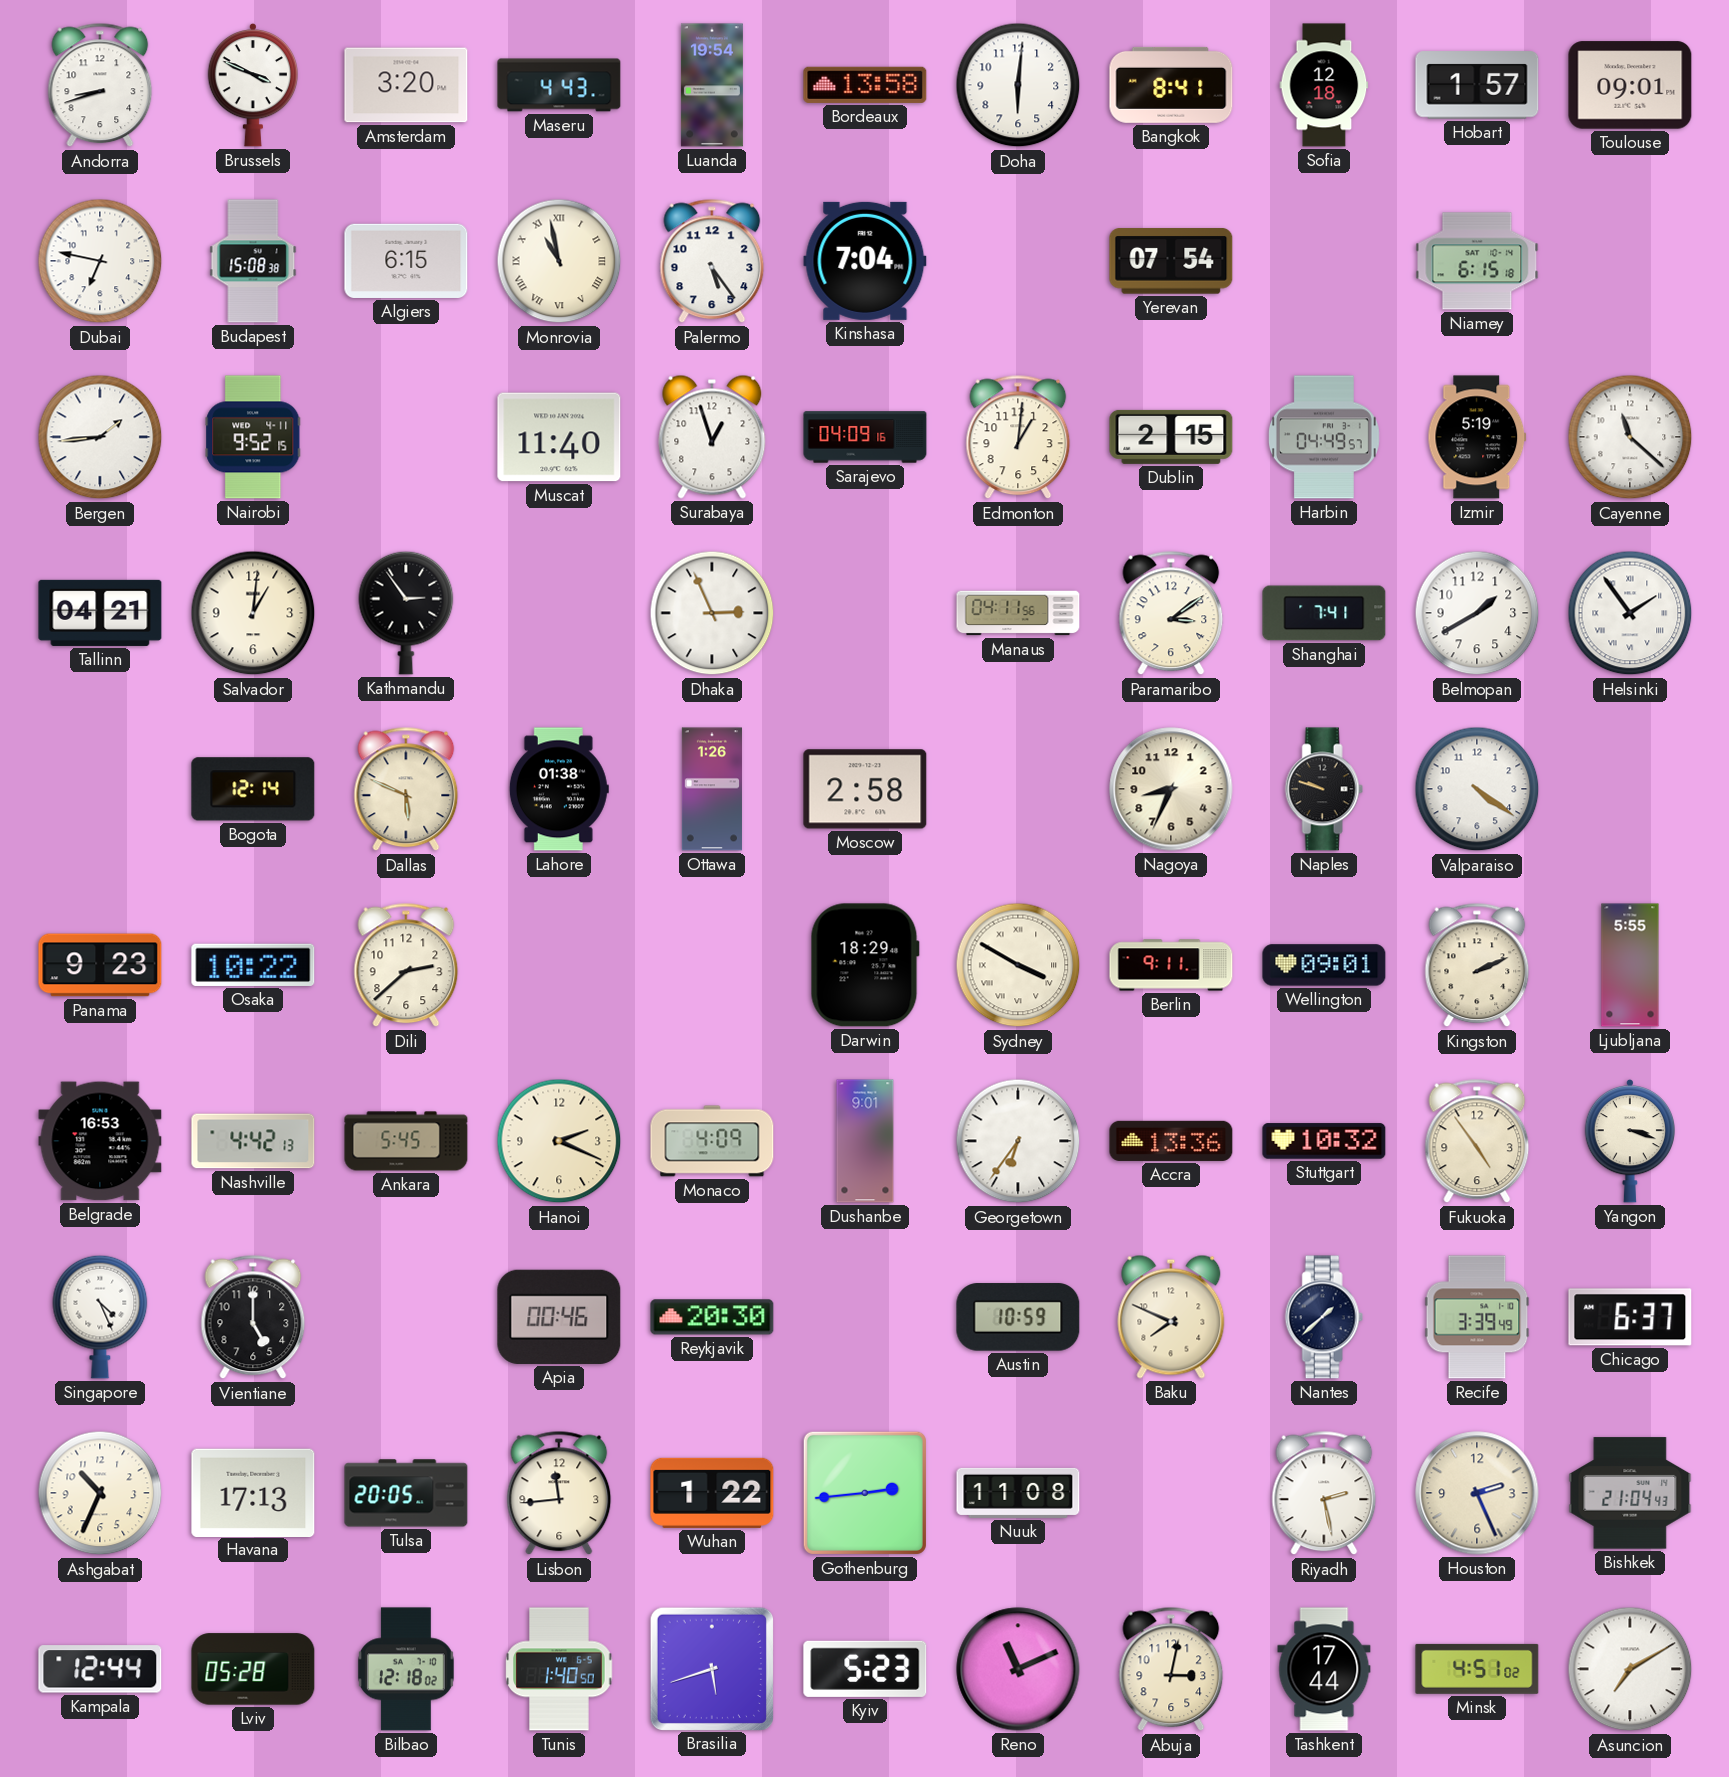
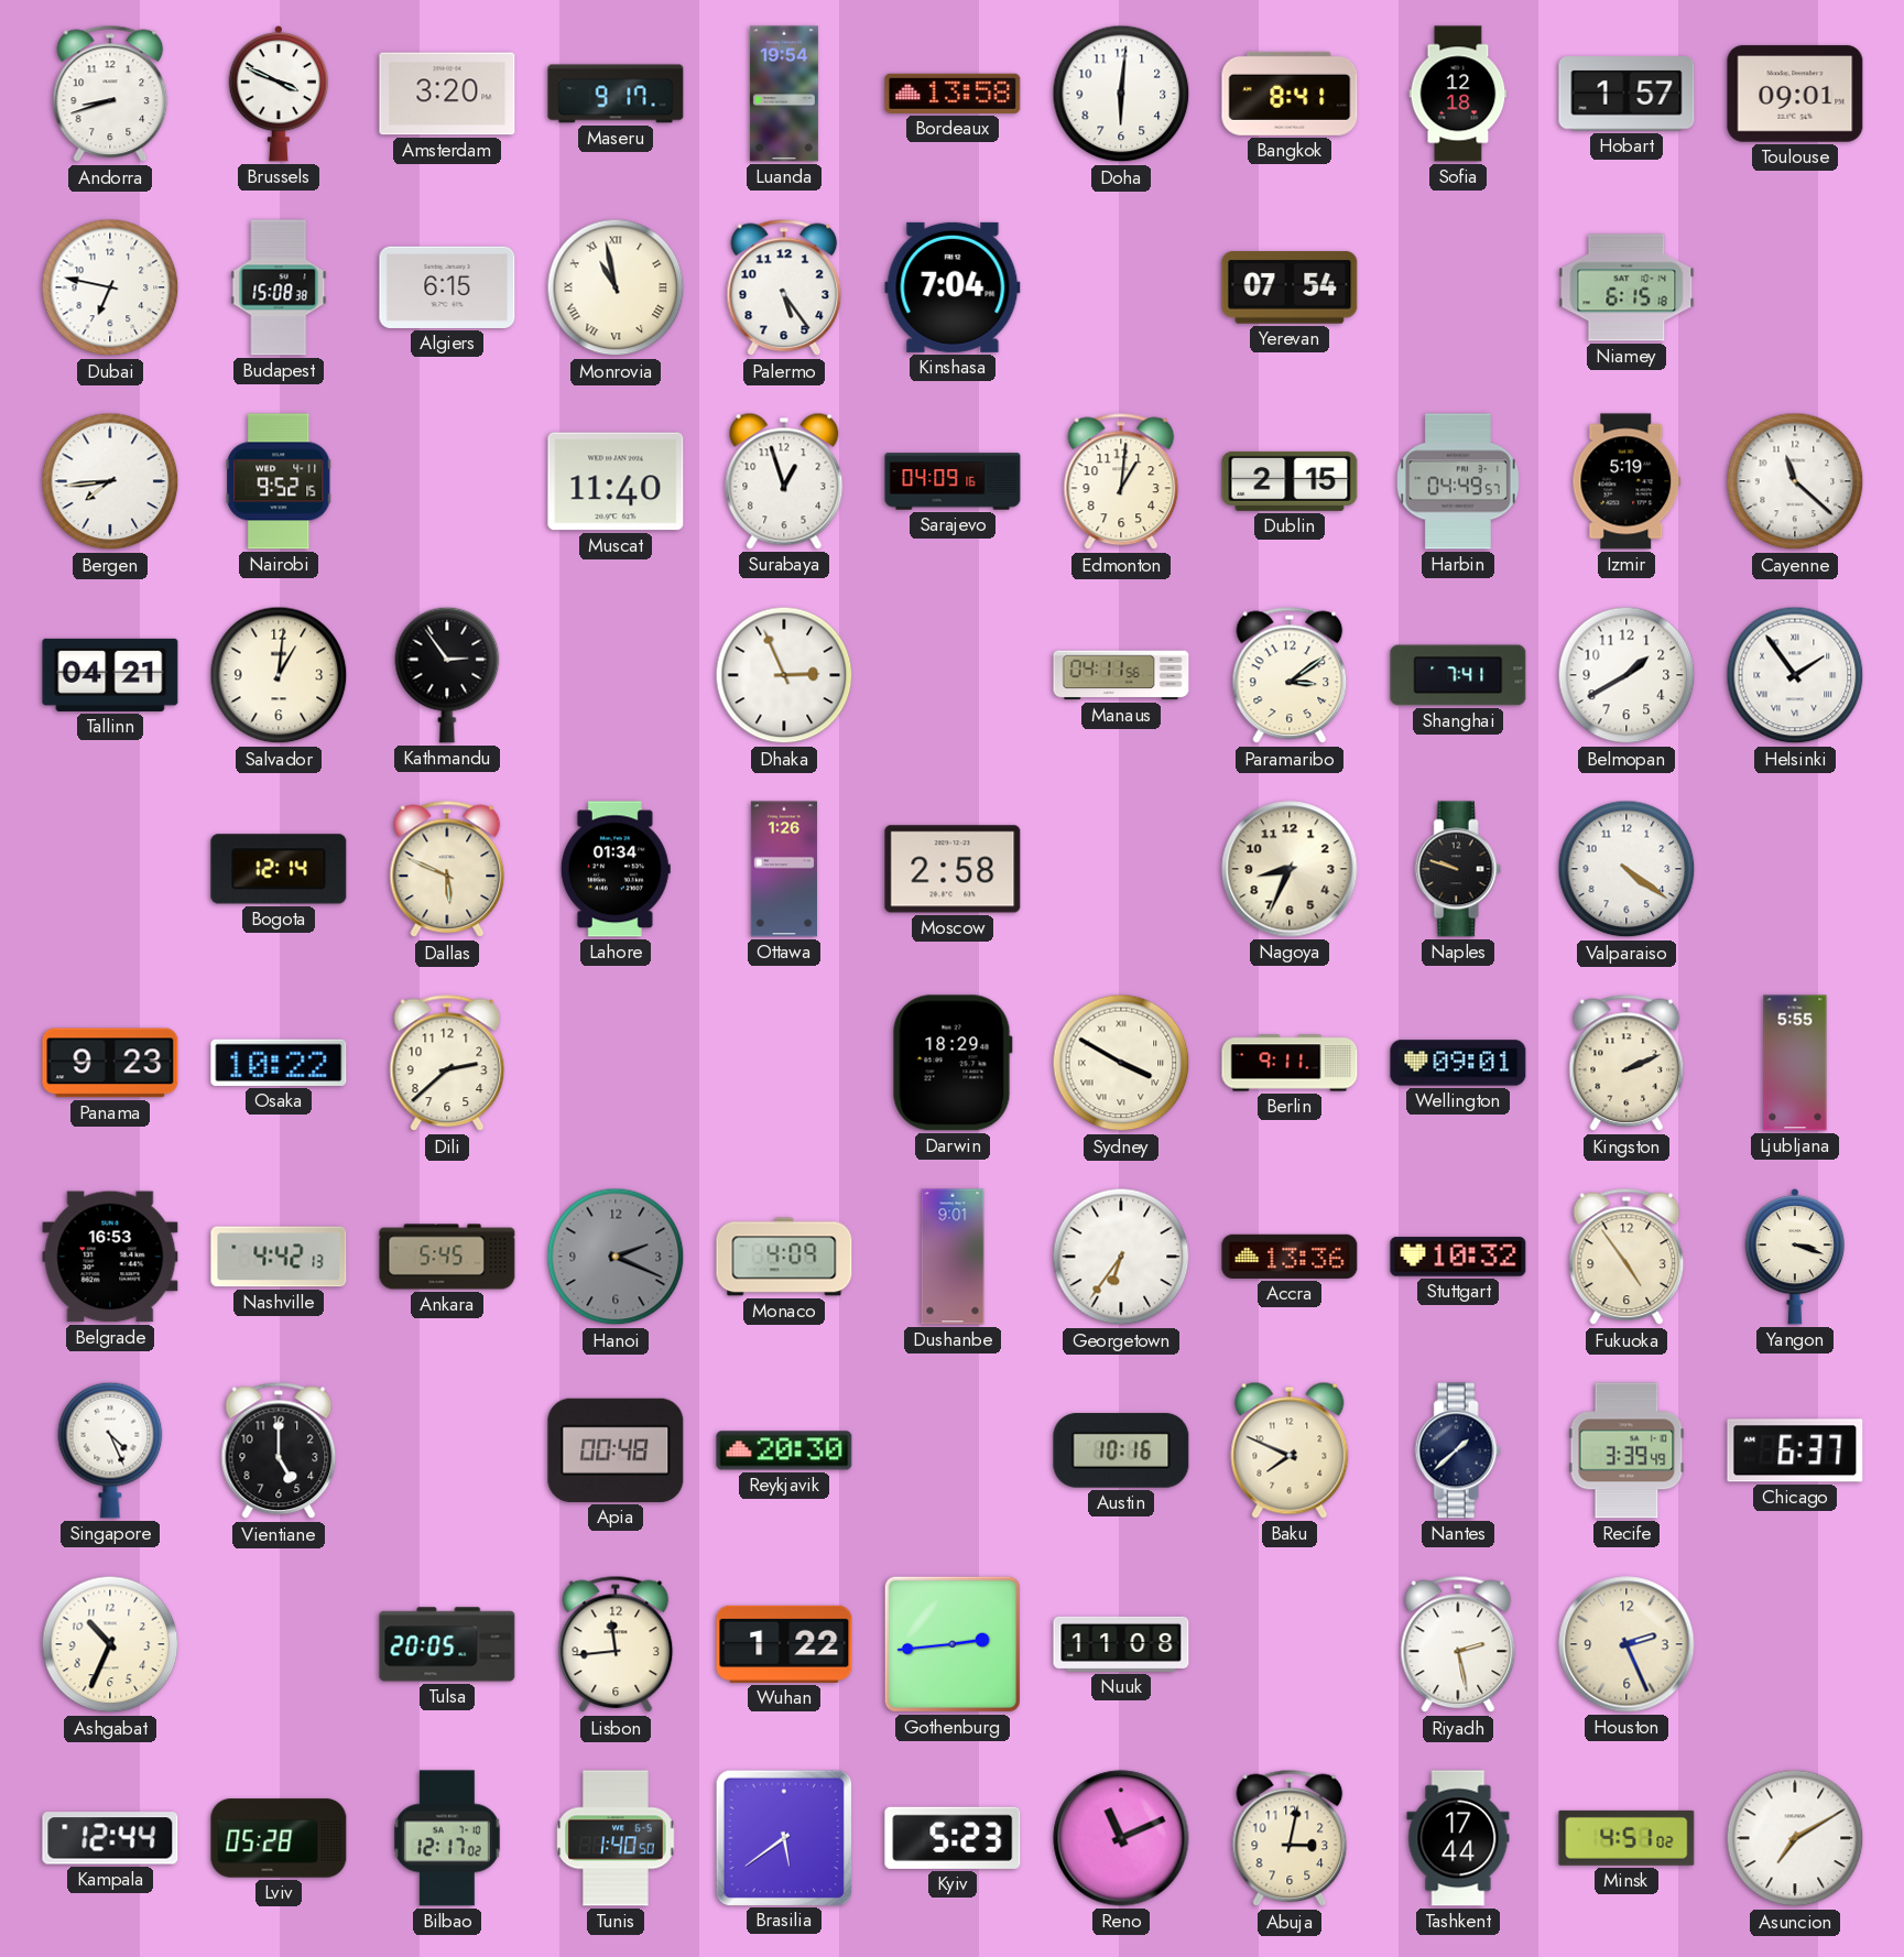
Maseru: 4:43 -> 9:17
Bergen: 1:44 -> 7:44
Lahore: 01:38 -> 01:34
Hanoi dial: cream -> grey
Apia: 00:46 -> 00:48
Austin: 10:59 -> 10:16
Havana: 17:13 -> none
Bishkek: 21:04 -> none
Bilbao: 12:18 -> 12:17
Brasilia: 5:42 -> 5:39
